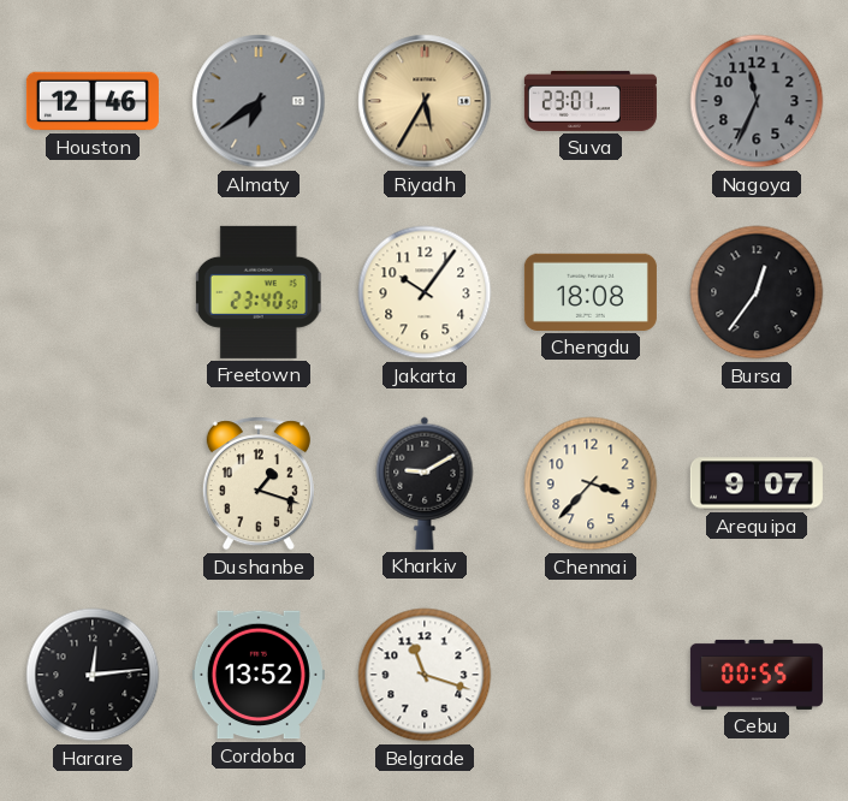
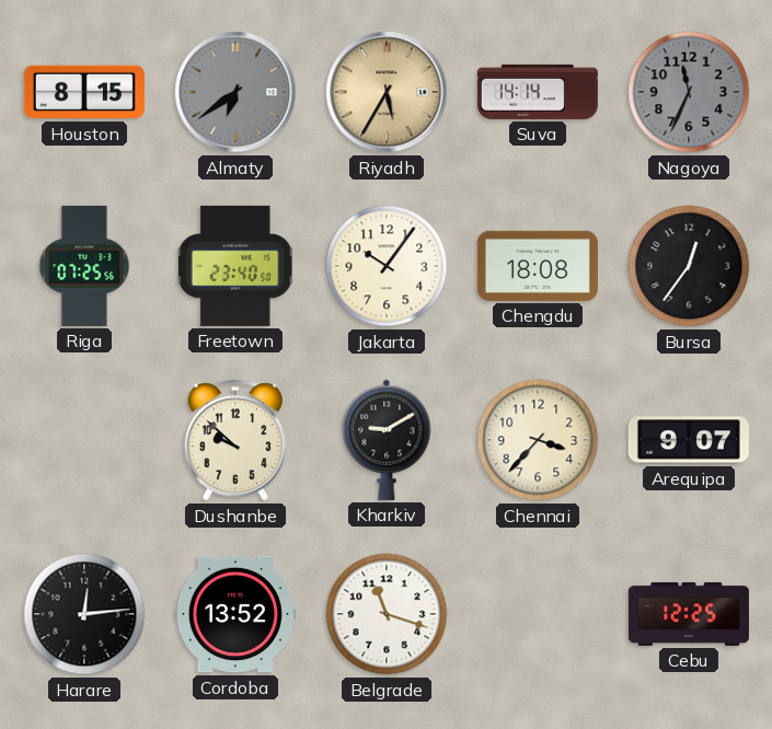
Houston: 12:46 -> 8:15
Suva: 23:01 -> 14:14
Riga: none -> 07:25
Dushanbe: 1:18 -> 9:52
Cebu: 00:55 -> 12:25
